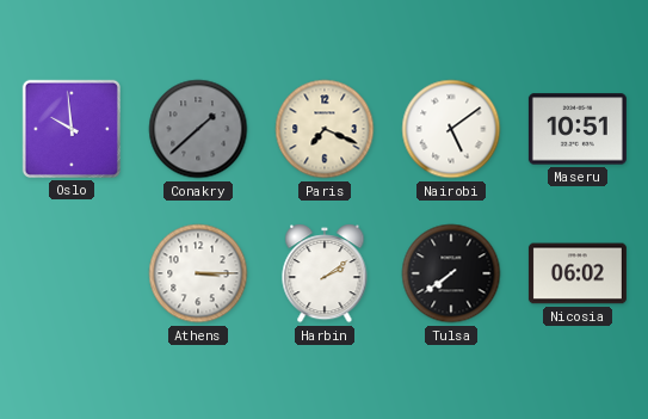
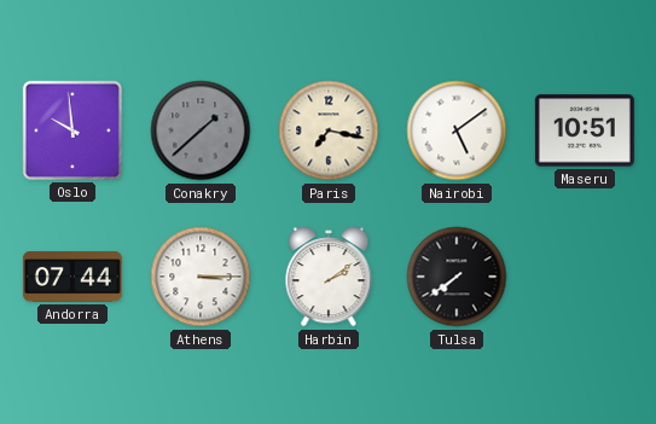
Paris: 7:19 -> 7:17
Andorra: none -> 07:44
Nicosia: 06:02 -> none
